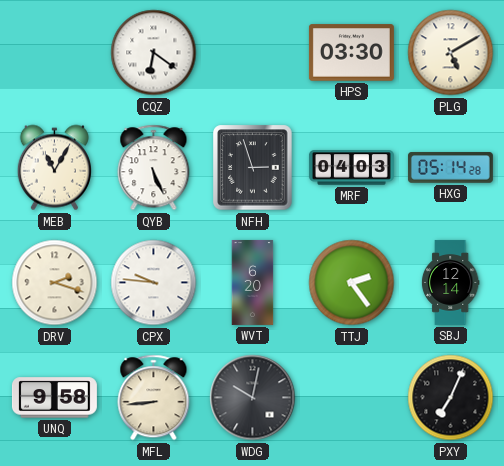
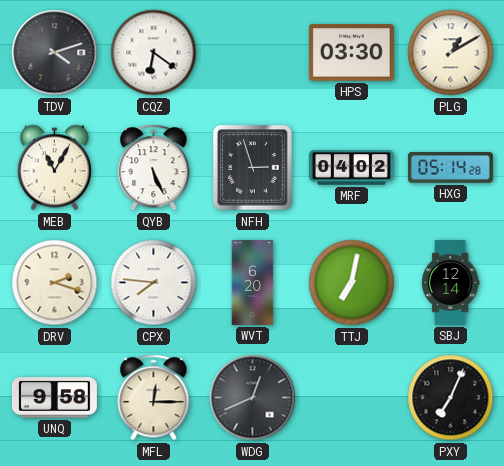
TDV: none -> 4:12
PLG: 5:10 -> 1:10
MRF: 04:03 -> 04:02
CPX: 9:46 -> 7:46
TTJ: 2:24 -> 7:02
MFL: 8:44 -> 12:15
WDG: 10:02 -> 12:41
